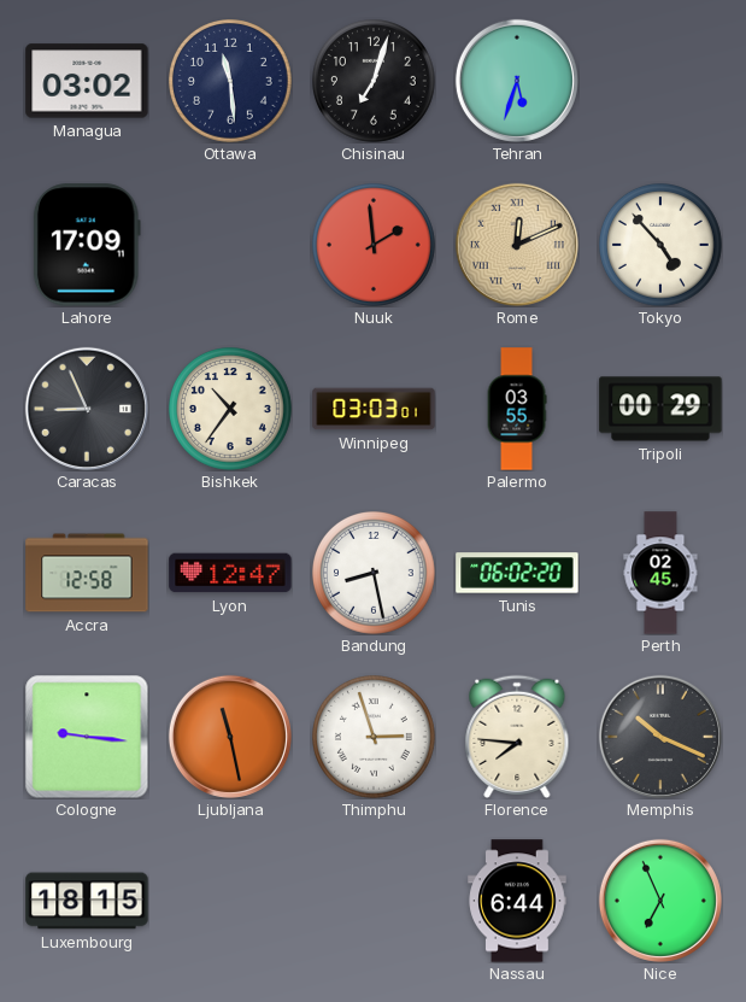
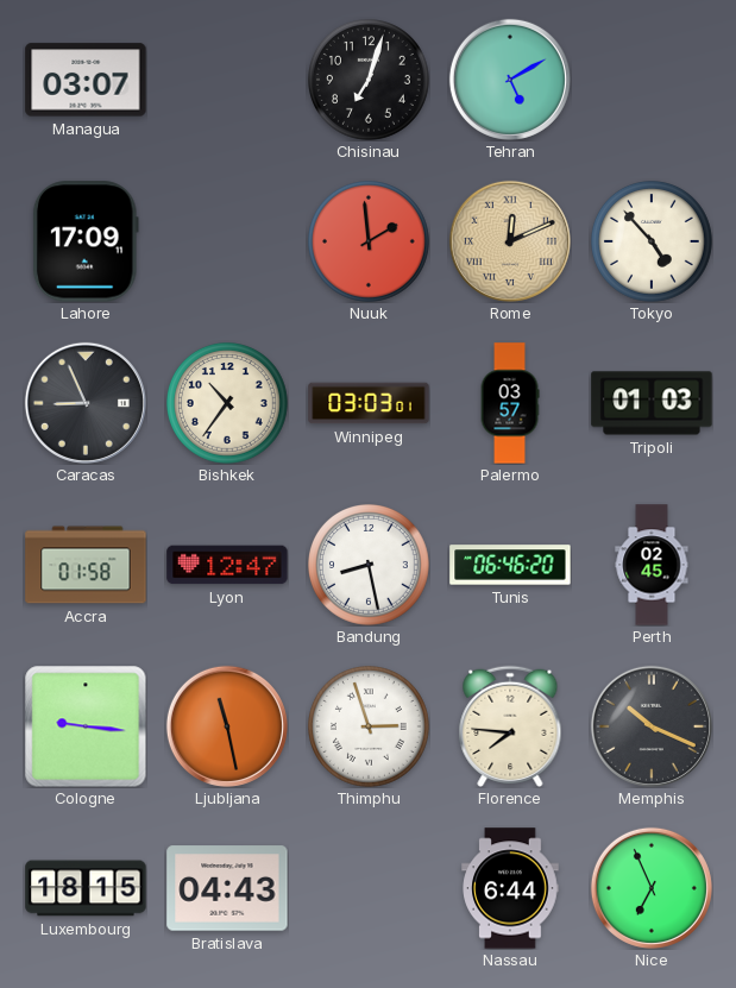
Managua: 03:02 -> 03:07
Ottawa: 11:29 -> none
Tehran: 5:33 -> 5:10
Palermo: 03:55 -> 03:57
Tripoli: 00:29 -> 01:03
Accra: 12:58 -> 01:58
Tunis: 06:02 -> 06:46
Bratislava: none -> 04:43
